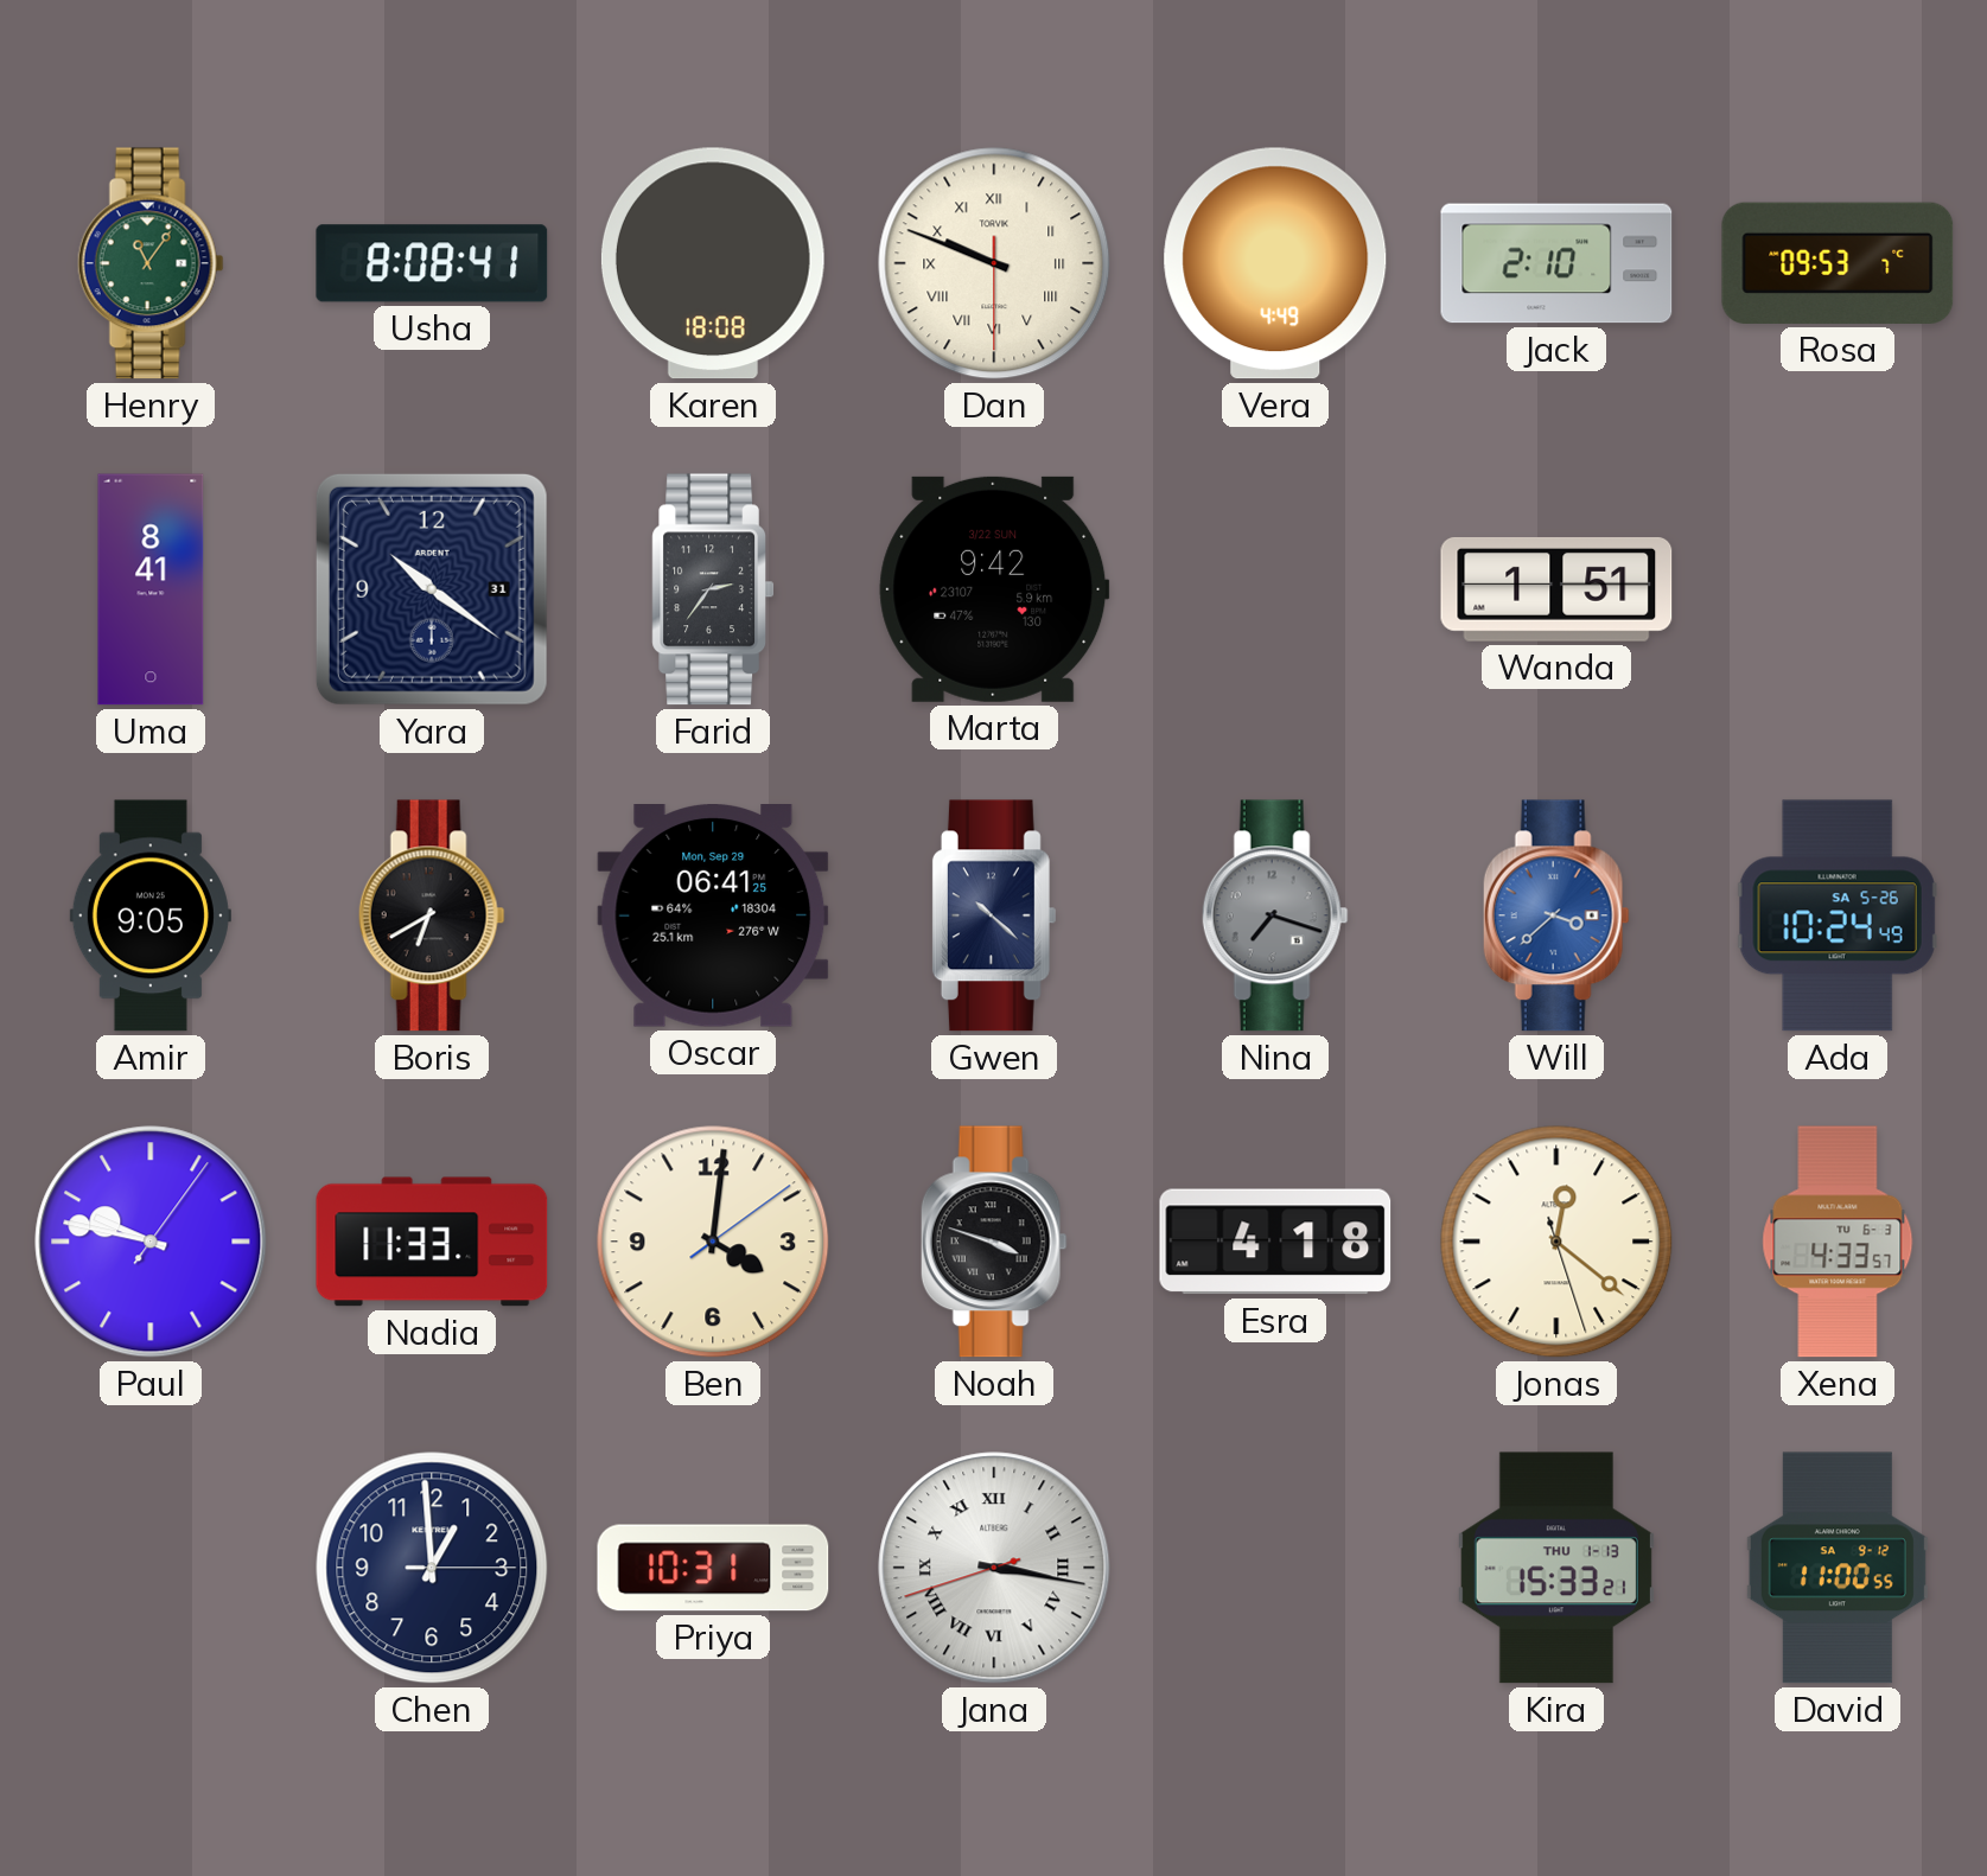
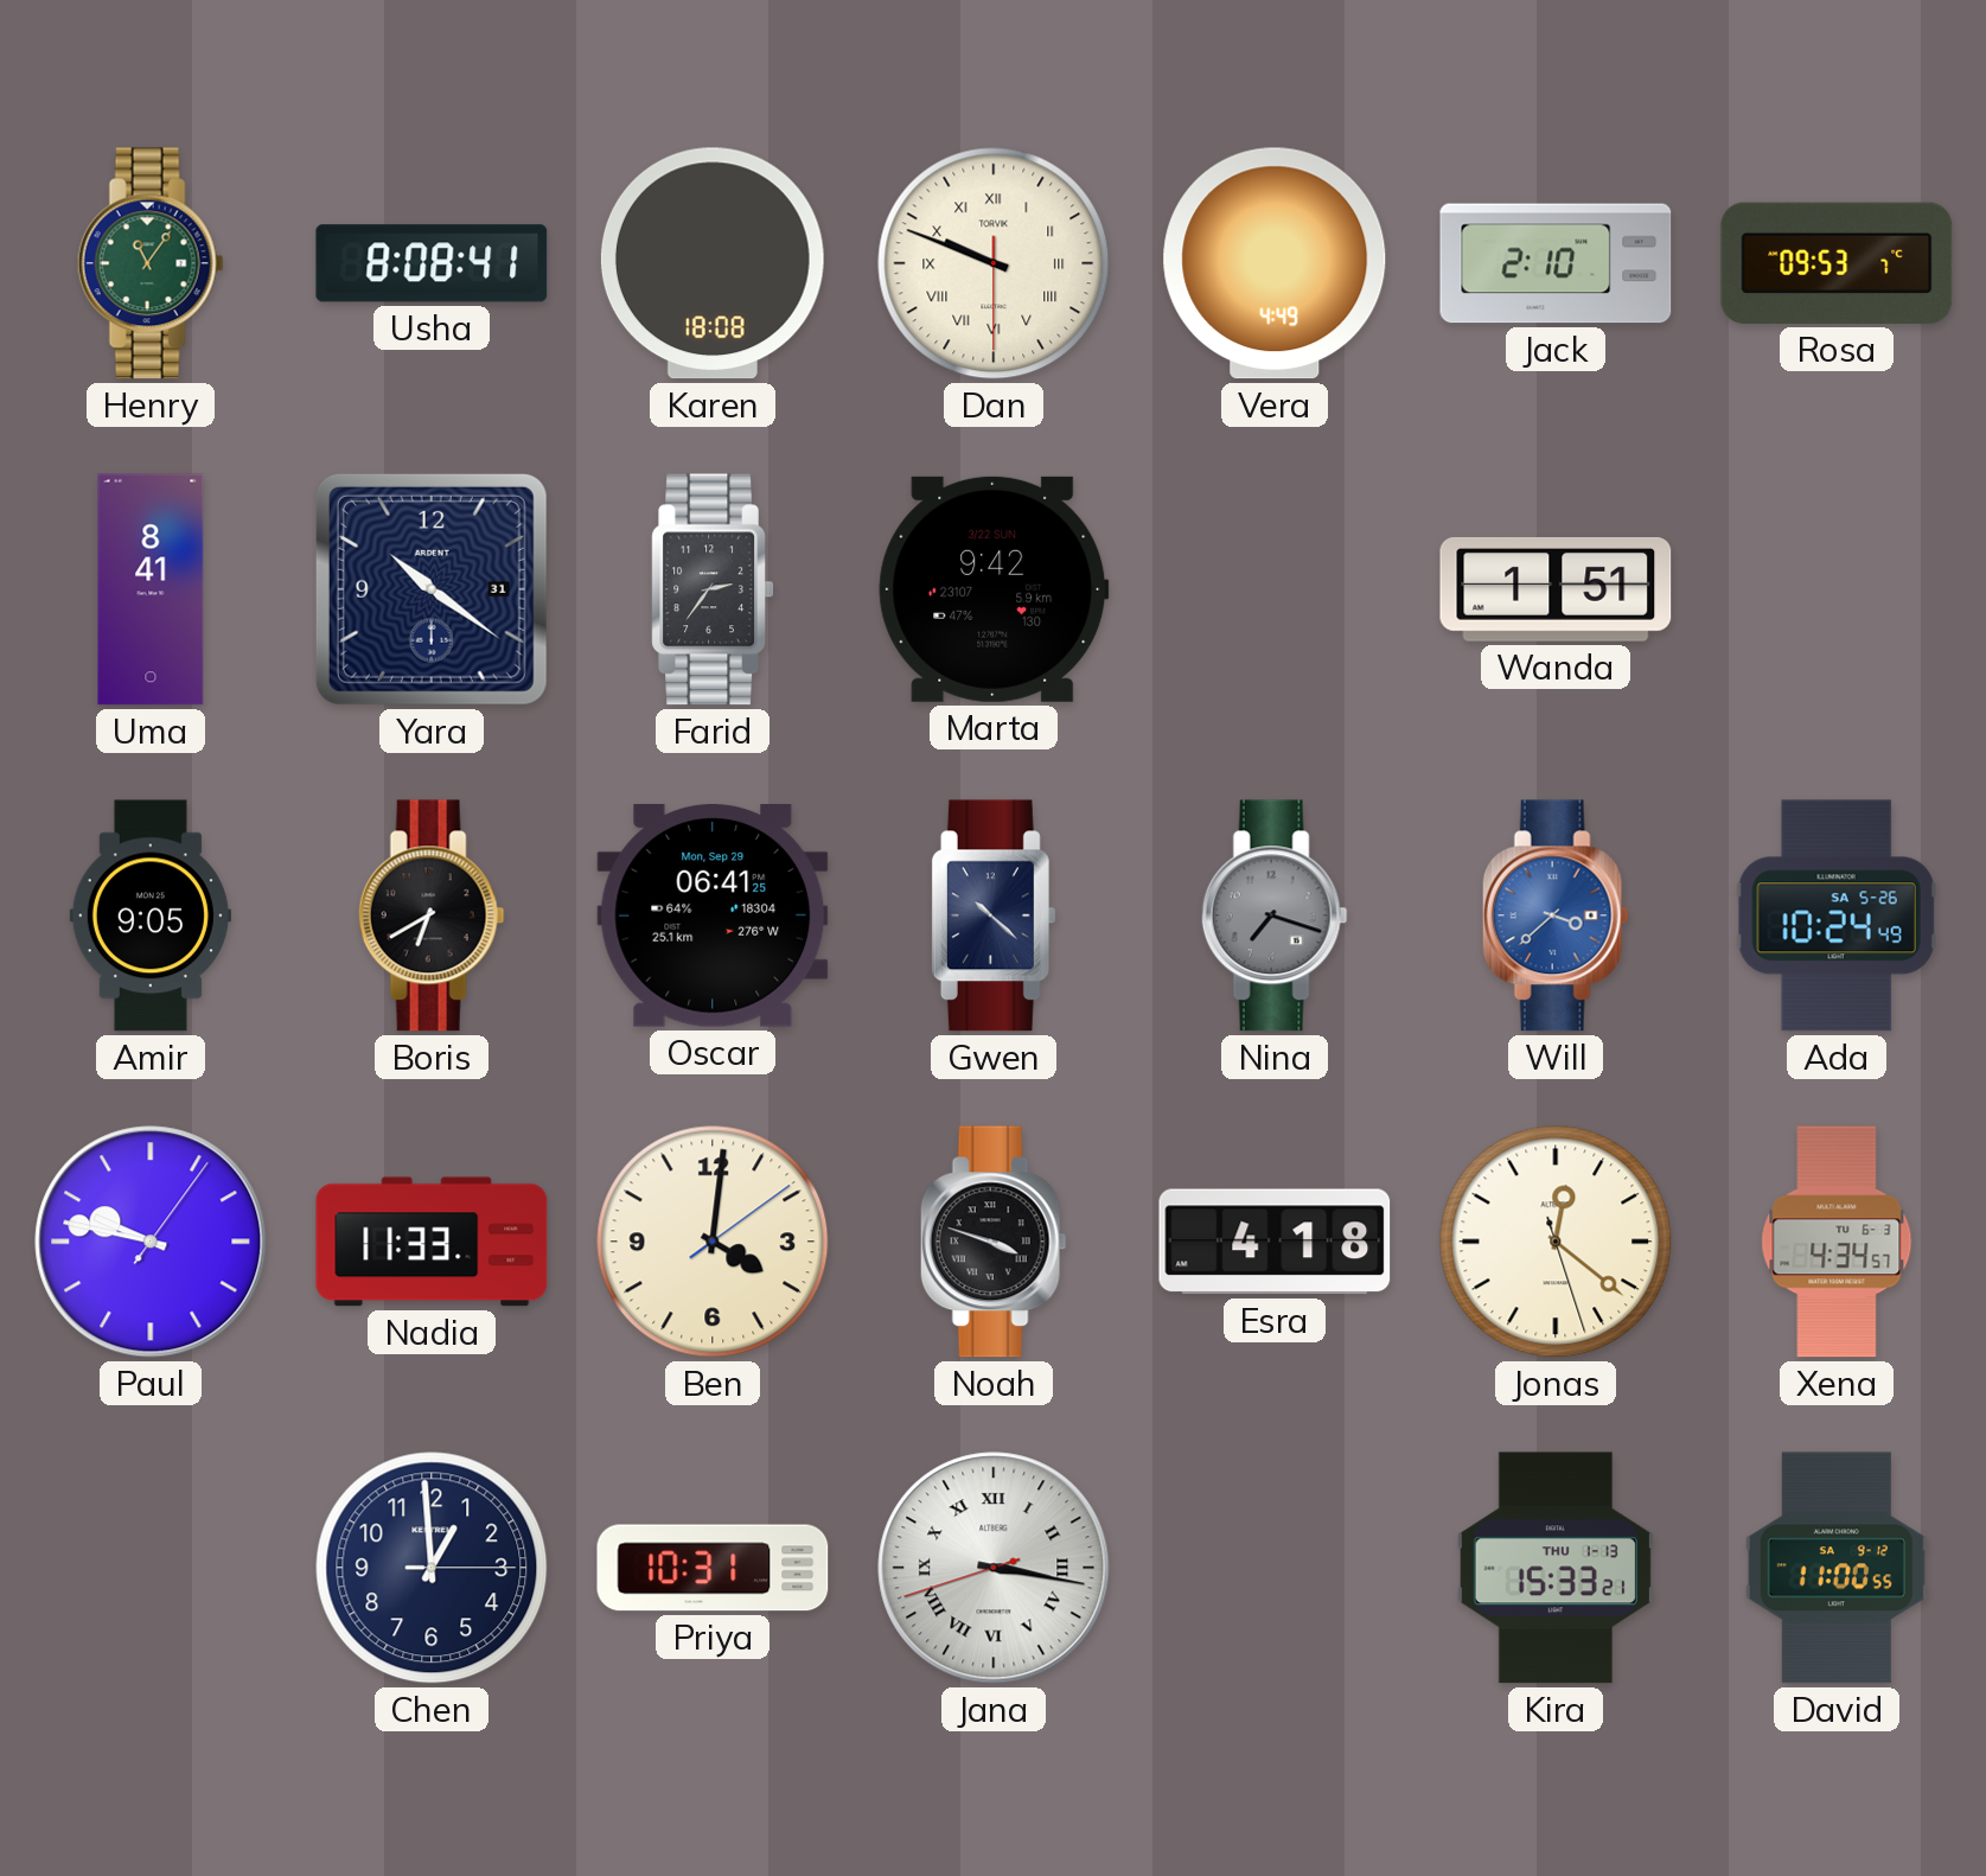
Xena: 4:33 -> 4:34
